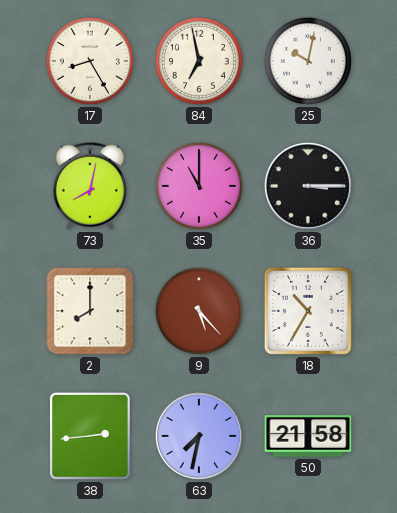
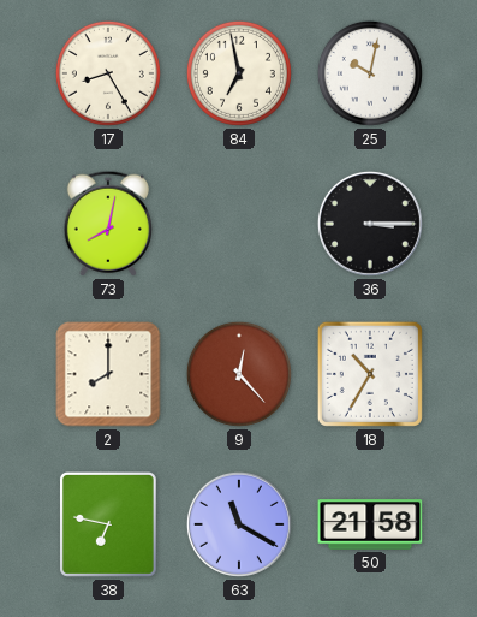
35: 11:00 -> none
9: 5:23 -> 12:23
38: 2:44 -> 6:47
63: 7:32 -> 11:20
